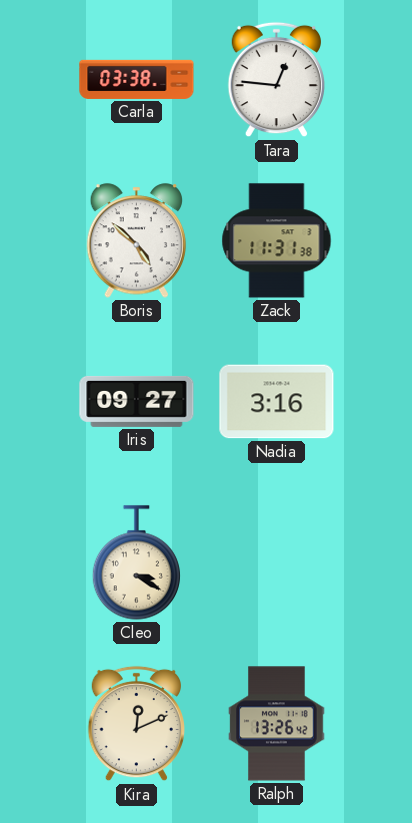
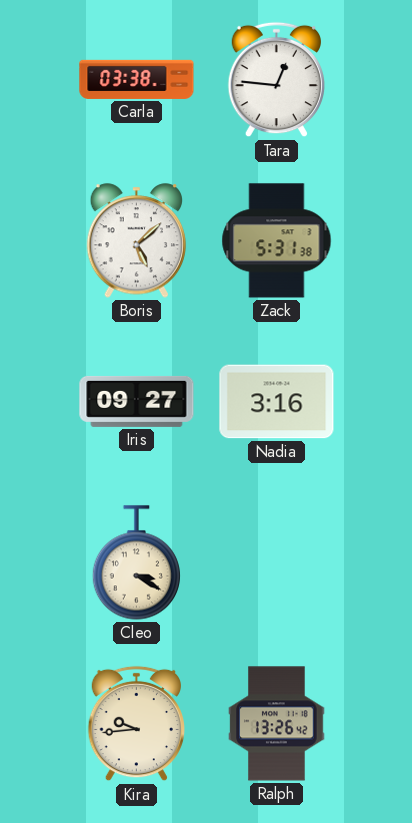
Boris: 4:52 -> 5:08
Zack: 11:31 -> 5:31
Kira: 12:11 -> 9:44
